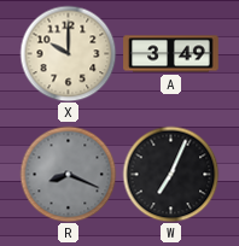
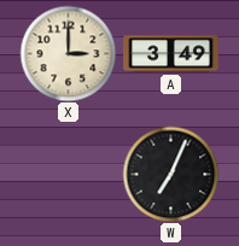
X: 10:00 -> 3:00
R: 8:19 -> none
